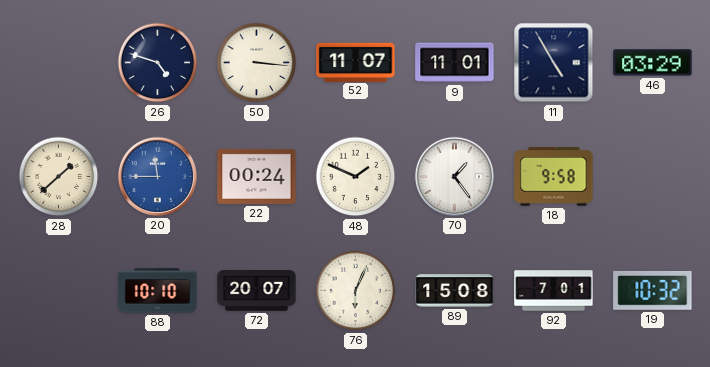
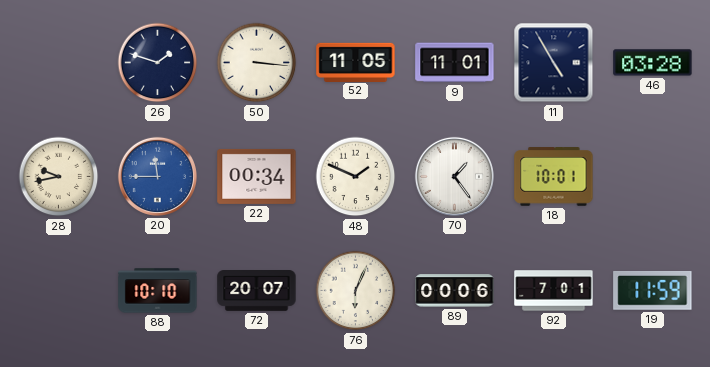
26: 4:48 -> 1:48
52: 11:07 -> 11:05
46: 03:29 -> 03:28
28: 1:38 -> 9:43
22: 00:24 -> 00:34
18: 9:58 -> 10:01
89: 15:08 -> 00:06
19: 10:32 -> 11:59
